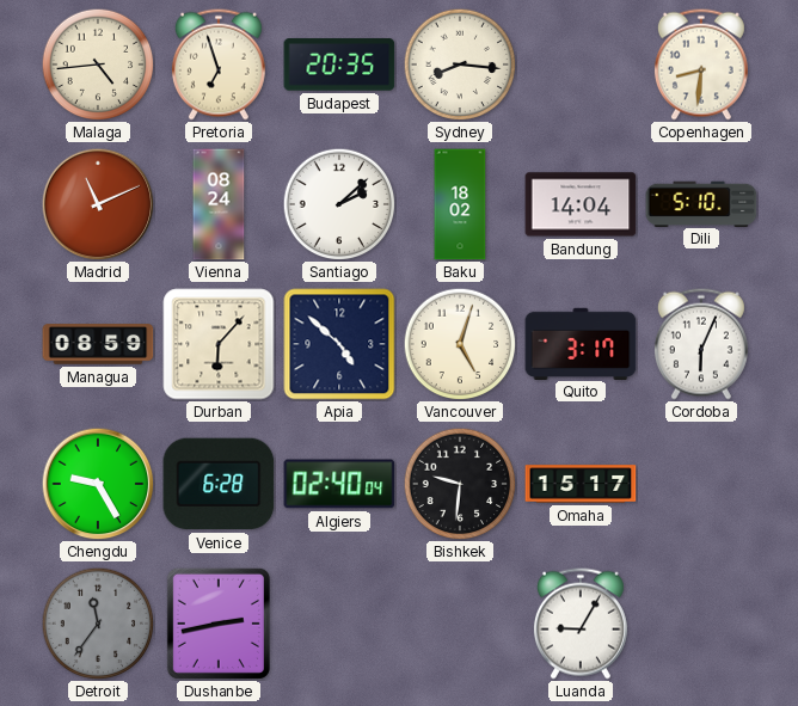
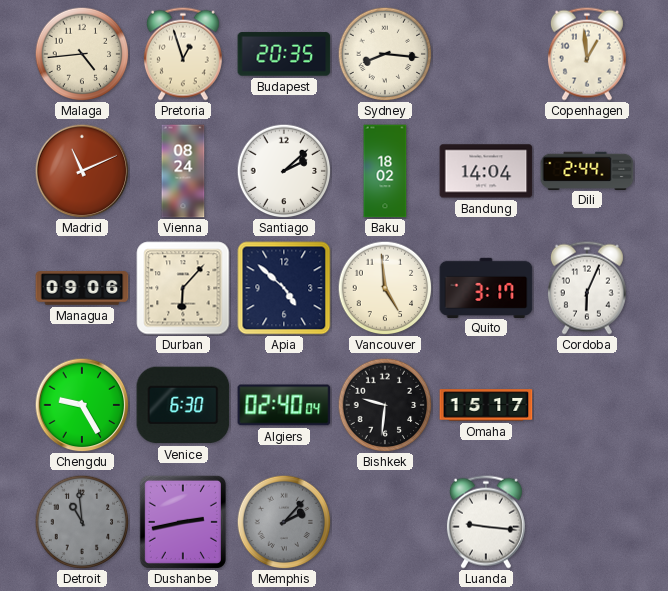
Pretoria: 6:57 -> 12:57
Copenhagen: 8:31 -> 12:59
Dili: 5:10 -> 2:44
Managua: 08:59 -> 09:06
Vancouver: 5:03 -> 4:59
Venice: 6:28 -> 6:30
Detroit: 11:36 -> 10:59
Memphis: none -> 2:07
Luanda: 9:05 -> 9:16
